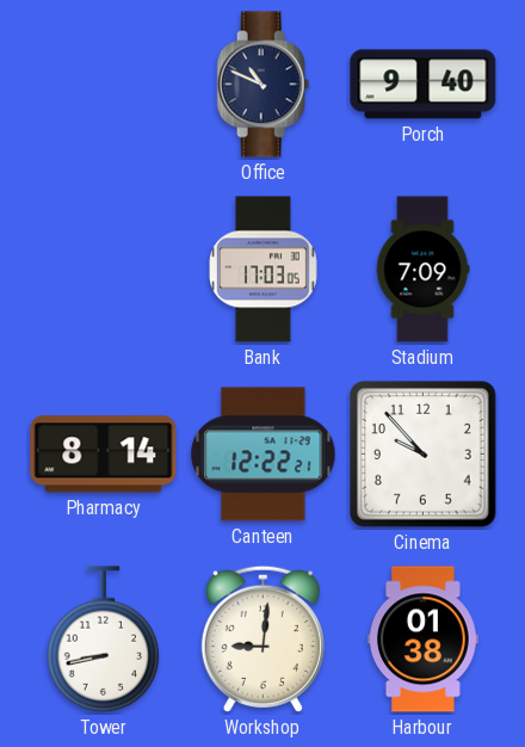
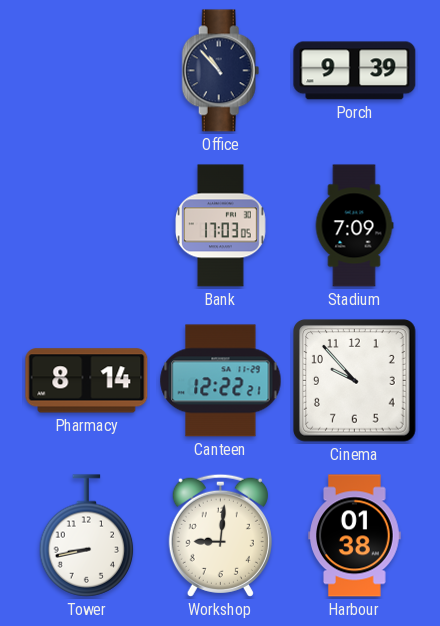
Office: 10:49 -> 10:53
Porch: 9:40 -> 9:39
